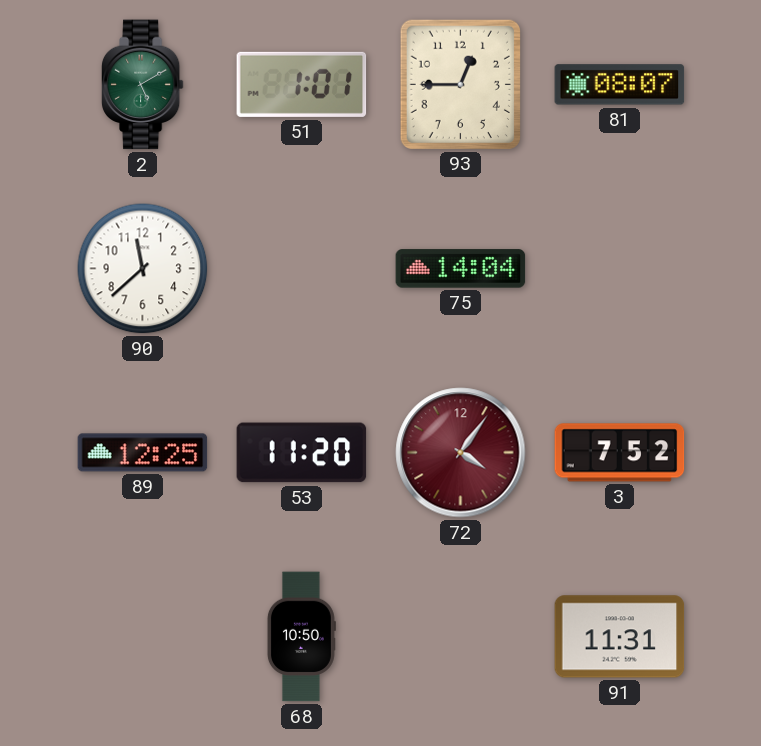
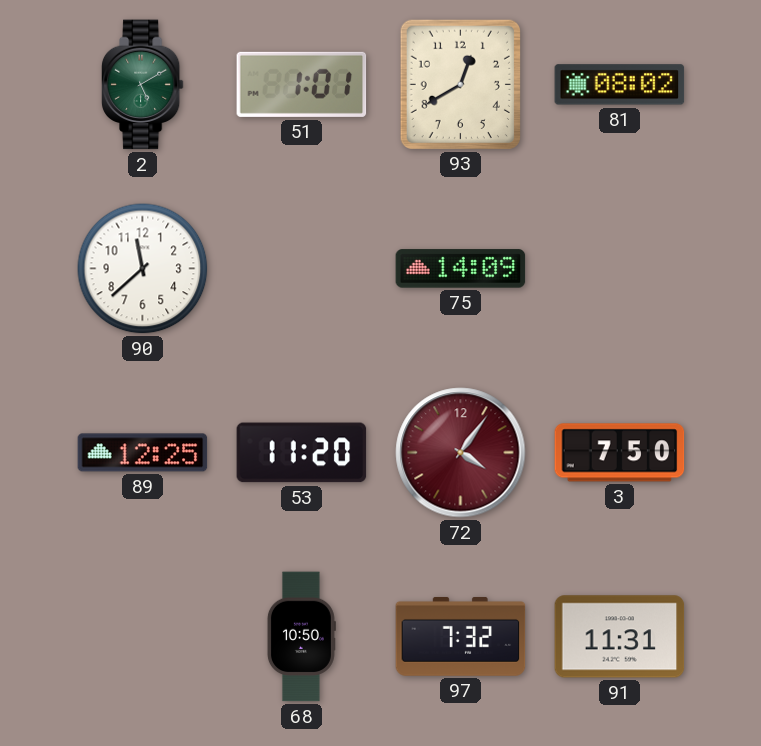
93: 12:45 -> 12:40
81: 08:07 -> 08:02
75: 14:04 -> 14:09
3: 7:52 -> 7:50
97: none -> 7:32
